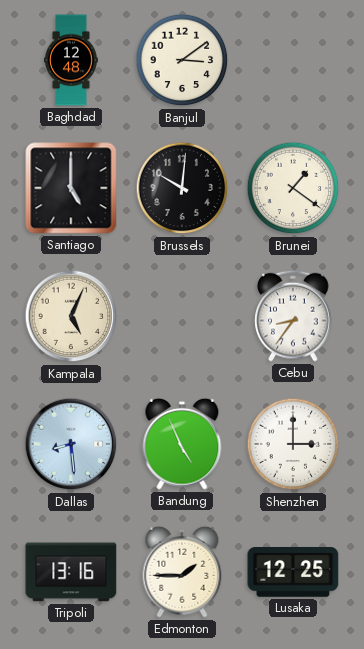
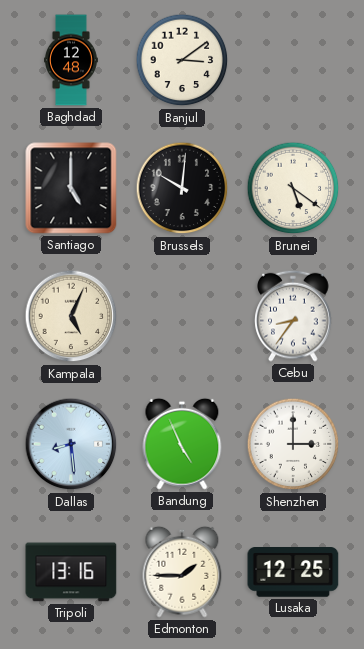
Brunei: 1:21 -> 5:21
